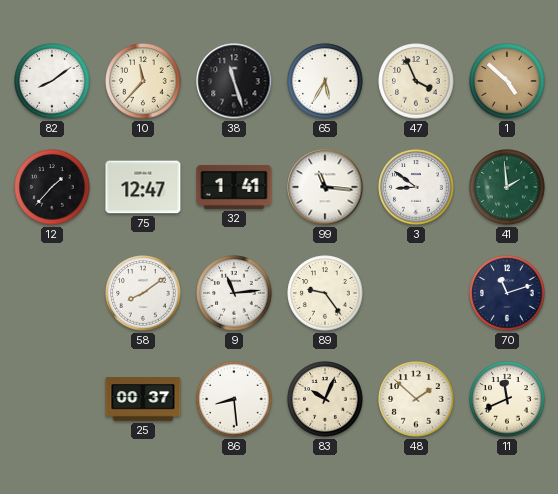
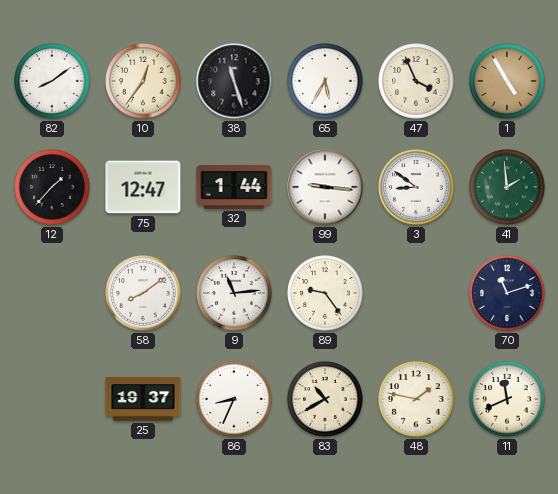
10: 11:37 -> 12:36
1: 4:52 -> 4:55
32: 1:41 -> 1:44
99: 11:16 -> 9:16
25: 00:37 -> 19:37
86: 8:29 -> 8:34
83: 10:04 -> 10:40
48: 1:52 -> 1:47
